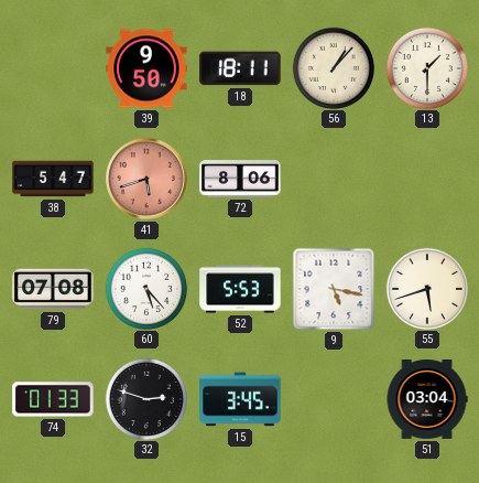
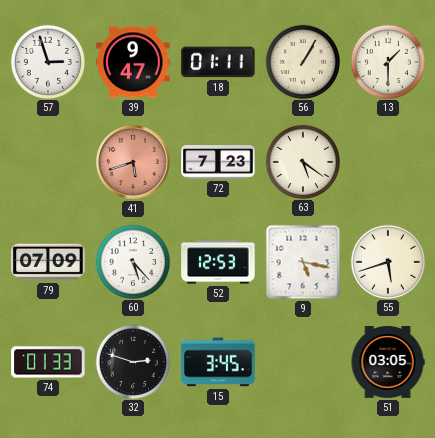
57: none -> 2:57
39: 9:50 -> 9:47
18: 18:11 -> 01:11
56: 1:07 -> 1:05
38: 5:47 -> none
72: 8:06 -> 7:23
63: none -> 5:21
79: 07:08 -> 07:09
52: 5:53 -> 12:53
51: 03:04 -> 03:05
